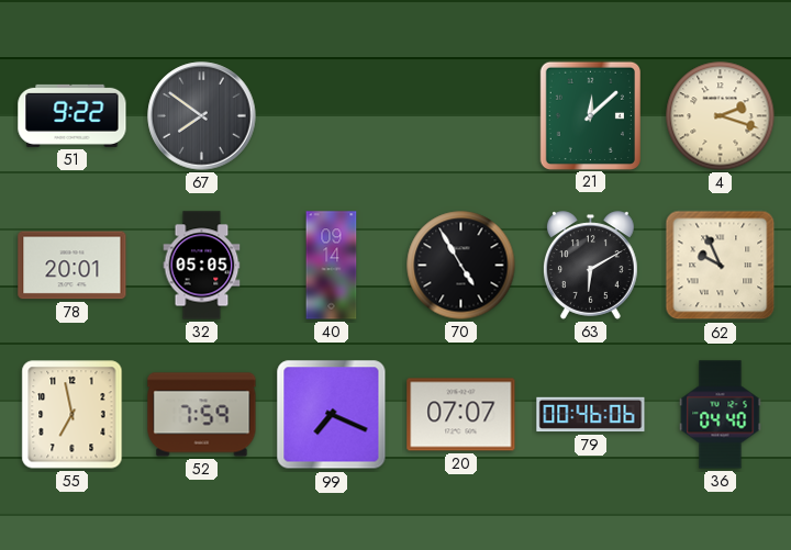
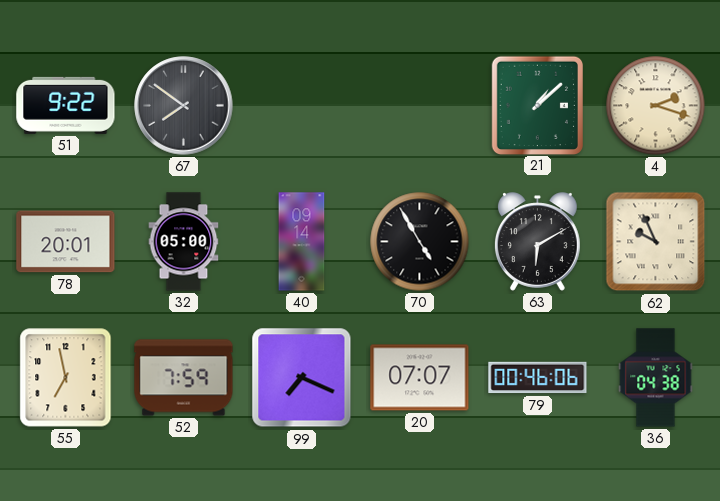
21: 12:08 -> 1:08
32: 05:05 -> 05:00
36: 04:40 -> 04:38
